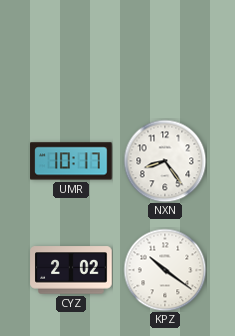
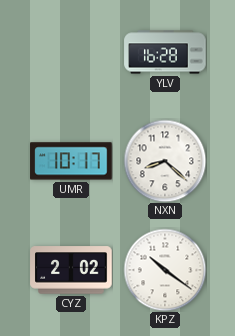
YLV: none -> 16:28
NXN: 8:24 -> 8:22
